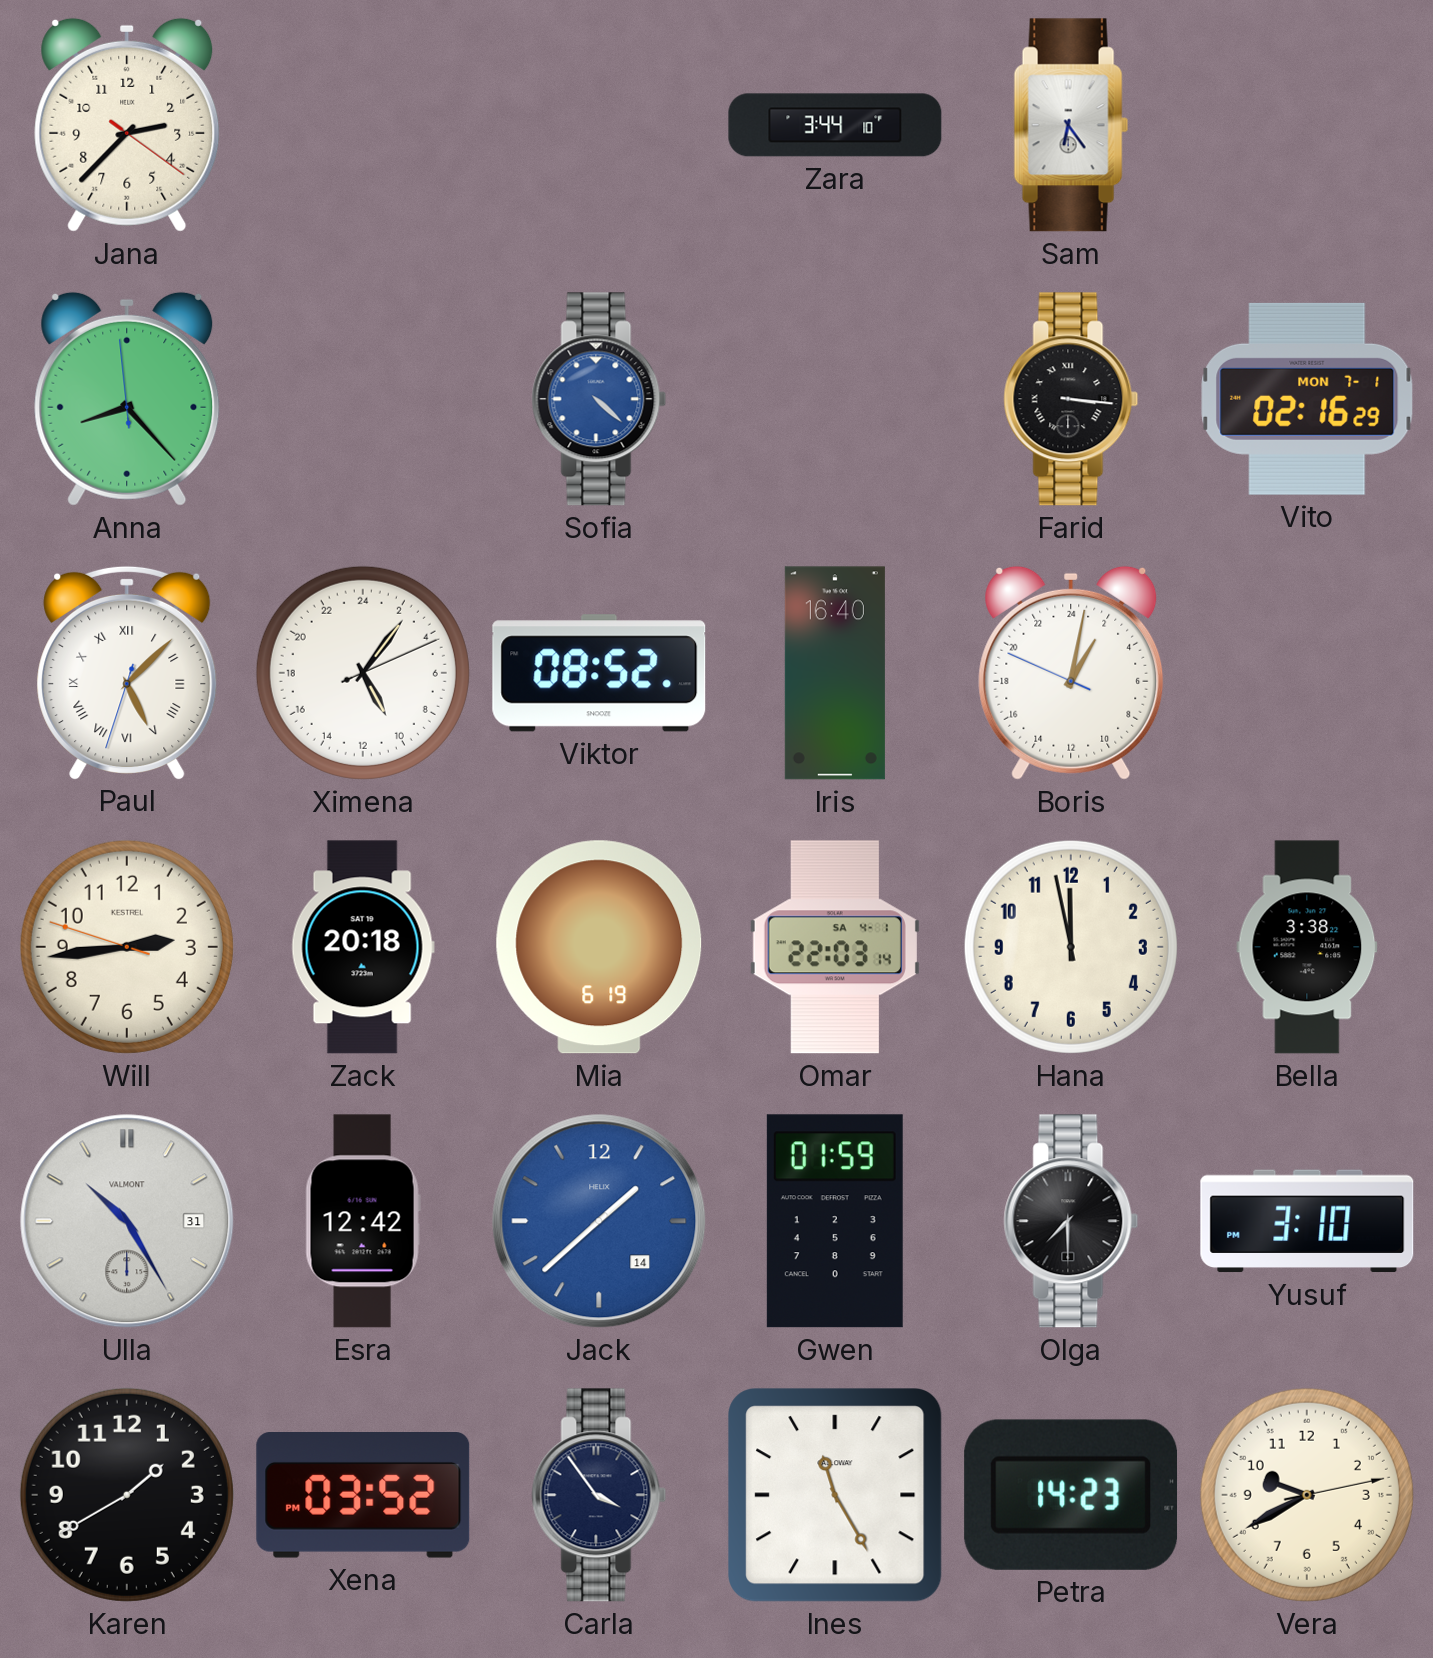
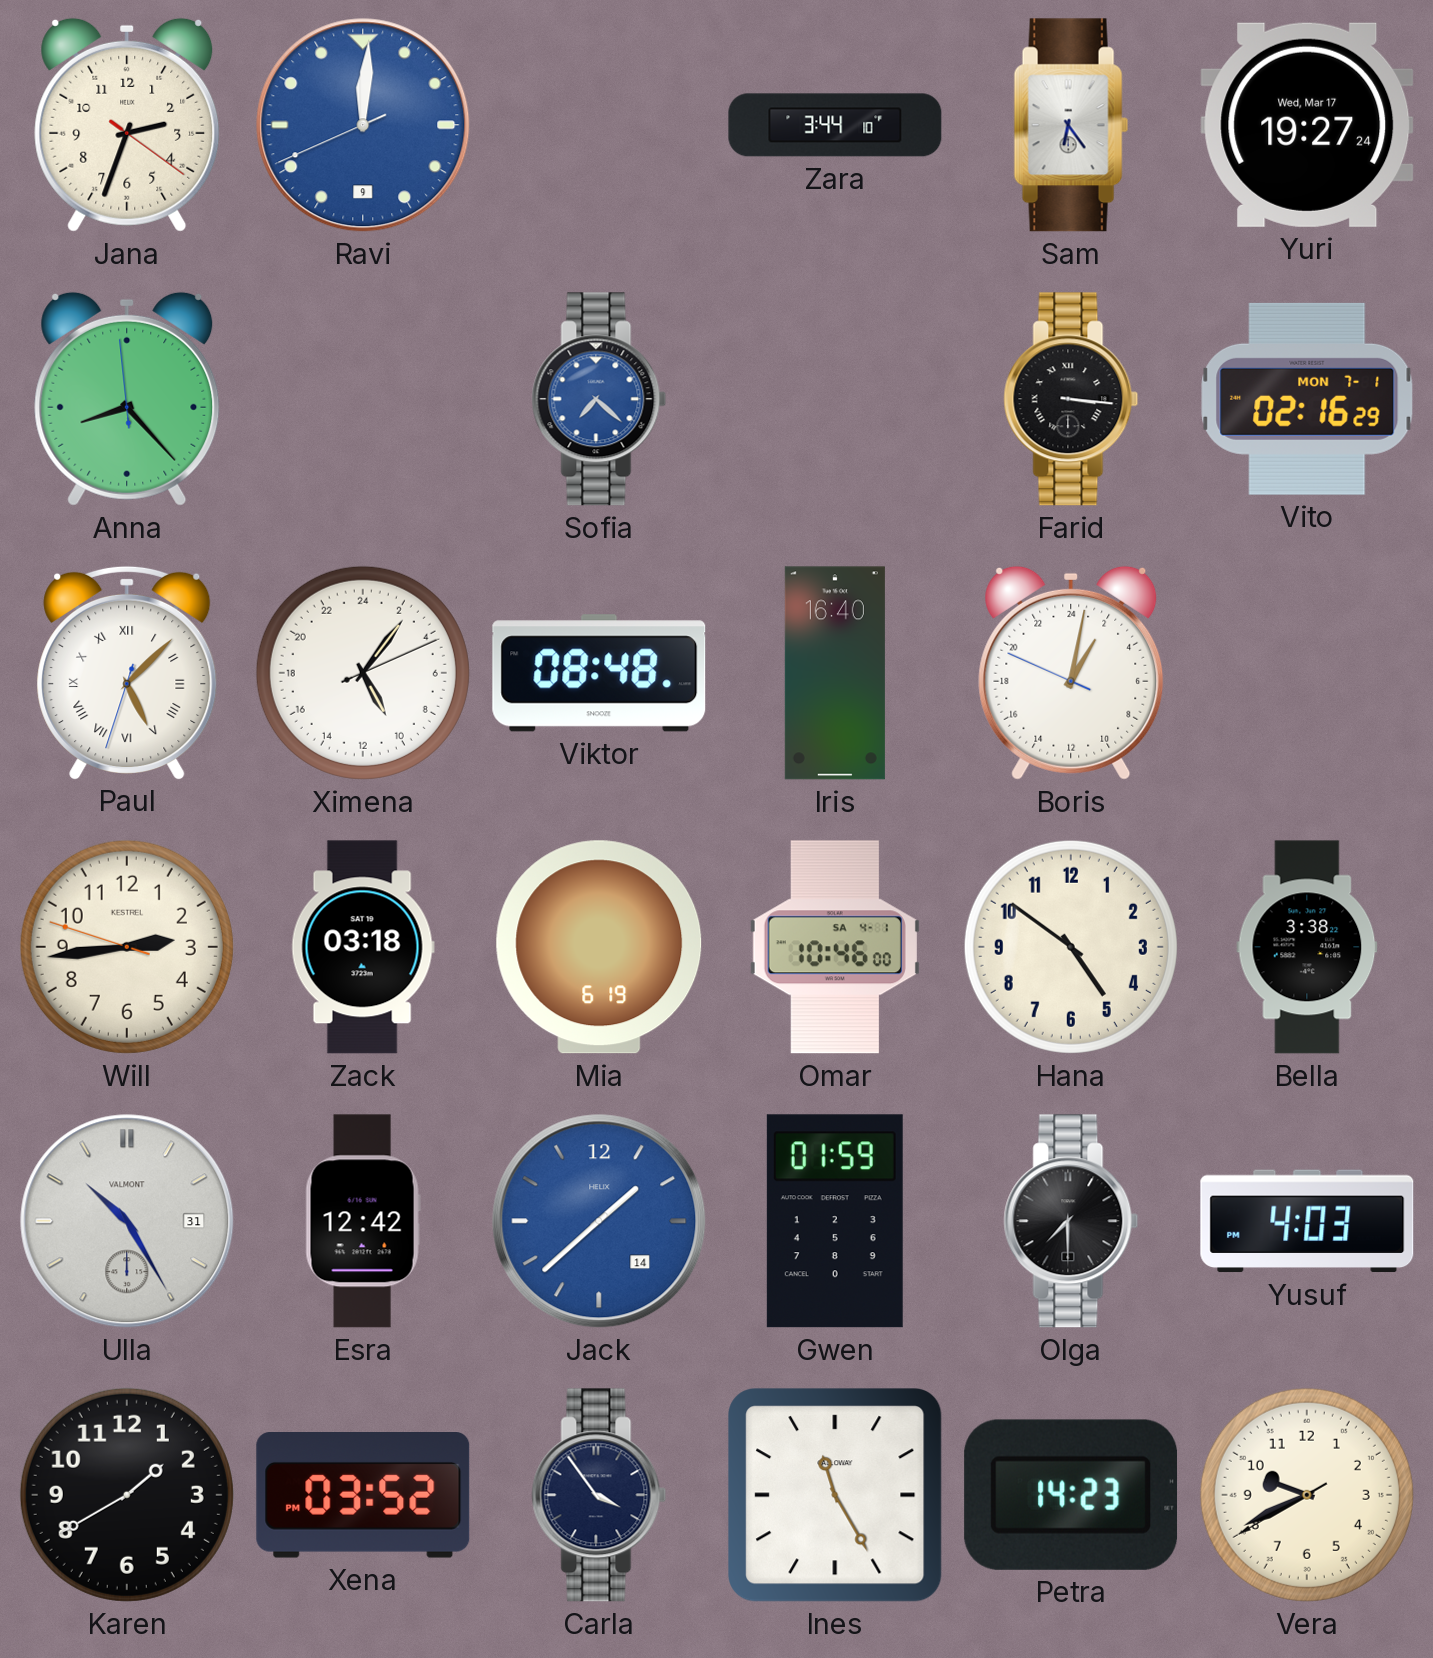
Jana: 2:37 -> 2:33
Ravi: none -> 12:00
Yuri: none -> 19:27
Sofia: 4:22 -> 7:22
Viktor: 08:52 -> 08:48
Zack: 20:18 -> 03:18
Omar: 22:03 -> 10:46
Hana: 11:58 -> 4:51
Yusuf: 3:10 -> 4:03
Vera: 9:40:13 -> 9:40:40
